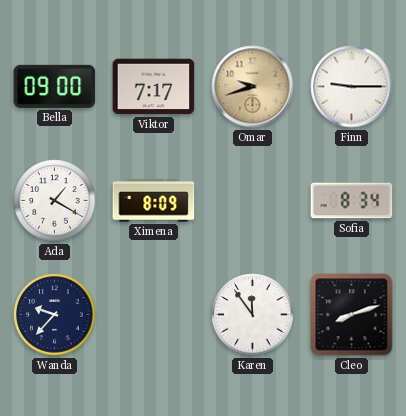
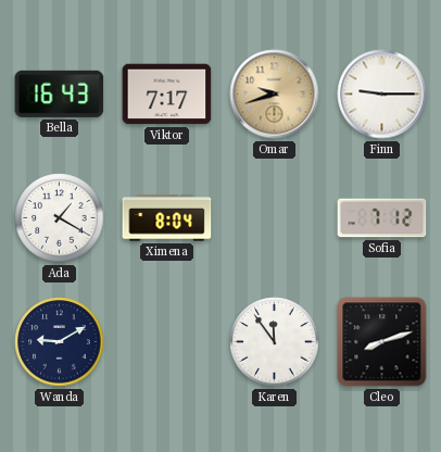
Bella: 09:00 -> 16:43
Ximena: 8:09 -> 8:04
Sofia: 8:34 -> 7:12
Wanda: 9:37 -> 9:10
